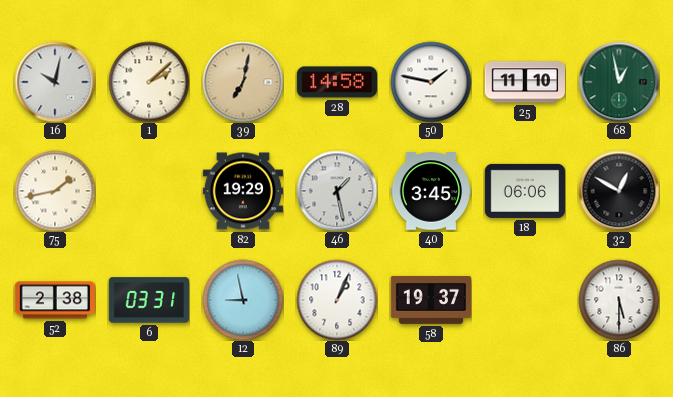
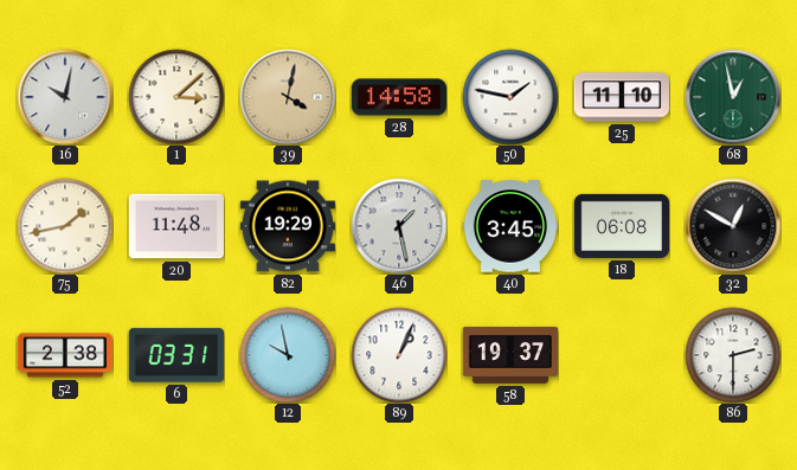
1: 2:08 -> 3:08
39: 7:02 -> 4:02
20: none -> 11:48
18: 06:06 -> 06:08
12: 8:58 -> 9:58
86: 5:30 -> 2:30
